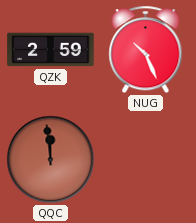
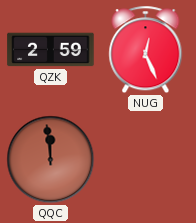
NUG: 10:26 -> 12:26
